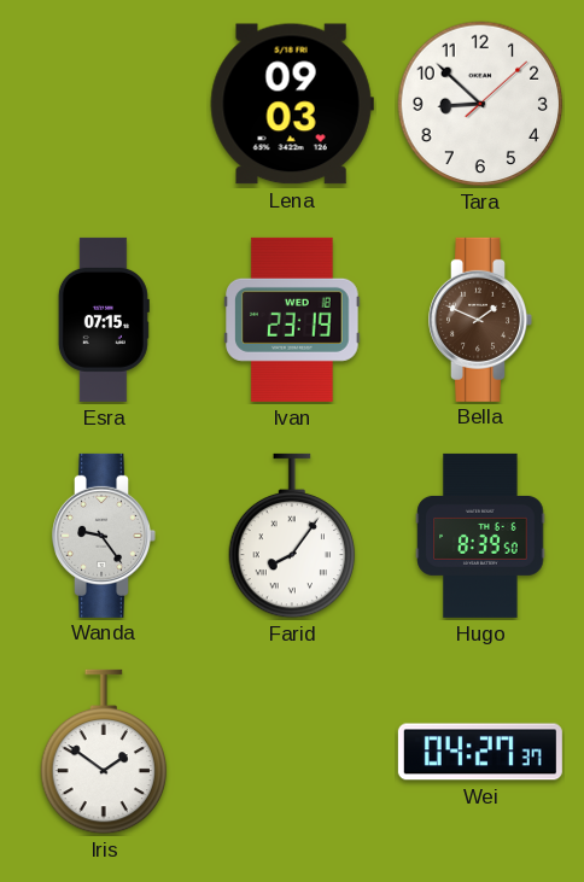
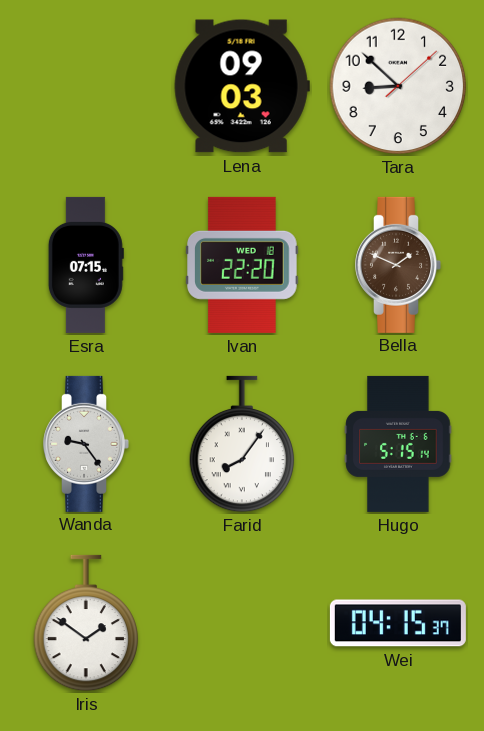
Ivan: 23:19 -> 22:20
Hugo: 8:39 -> 5:15
Wei: 04:27 -> 04:15
